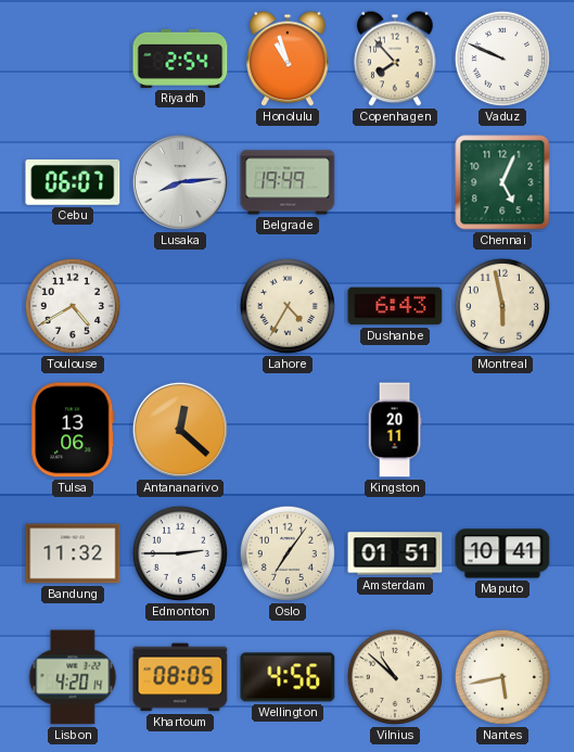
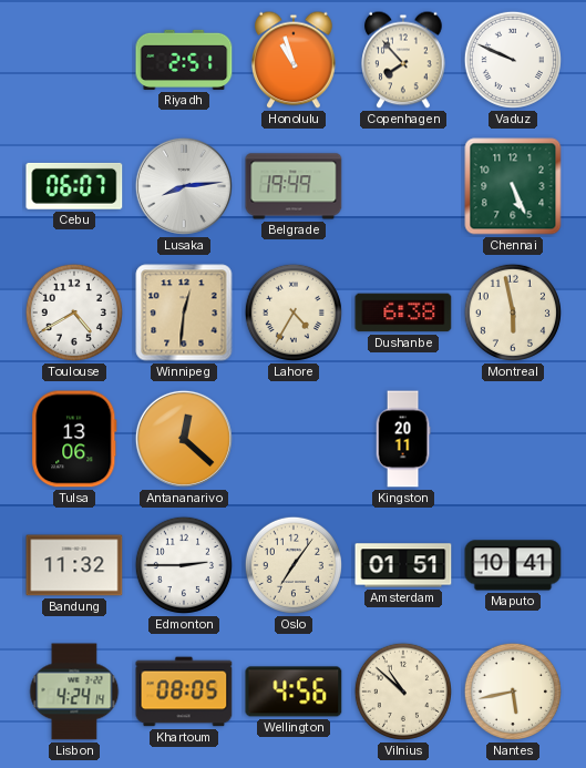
Riyadh: 2:54 -> 2:51
Chennai: 5:04 -> 5:26
Winnipeg: none -> 12:31
Dushanbe: 6:43 -> 6:38
Lisbon: 4:20 -> 4:24
